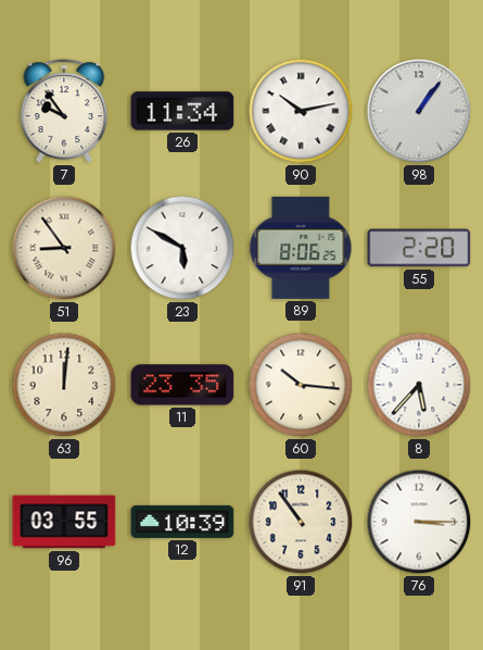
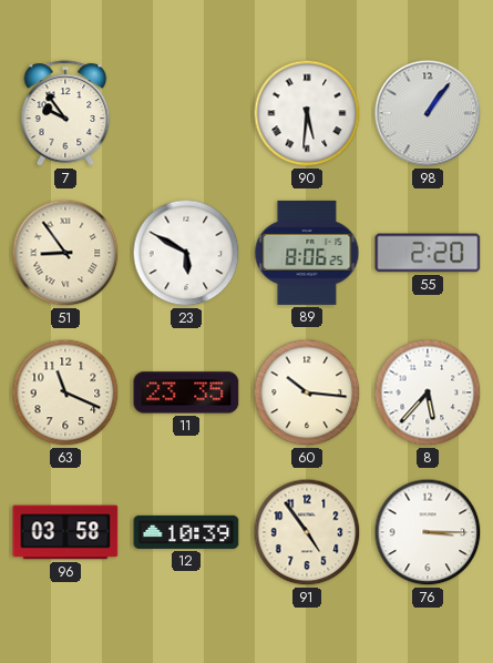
26: 11:34 -> none
90: 10:13 -> 5:31
63: 12:01 -> 11:19
96: 03:55 -> 03:58
91: 10:54 -> 4:54
